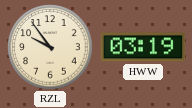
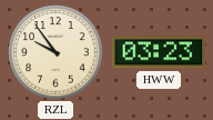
HWW: 03:19 -> 03:23
